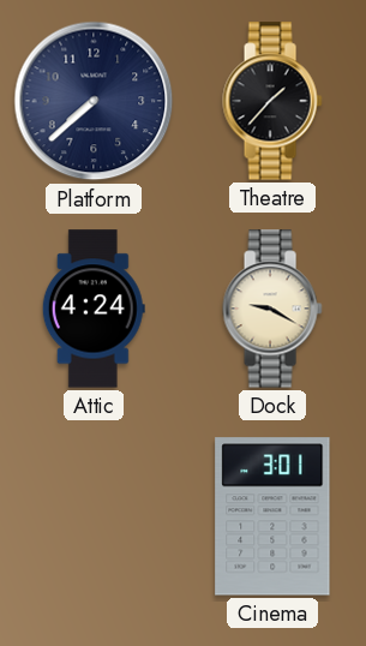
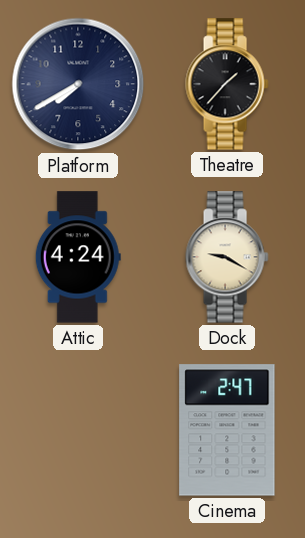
Platform: 7:38 -> 7:40
Cinema: 3:01 -> 2:47
